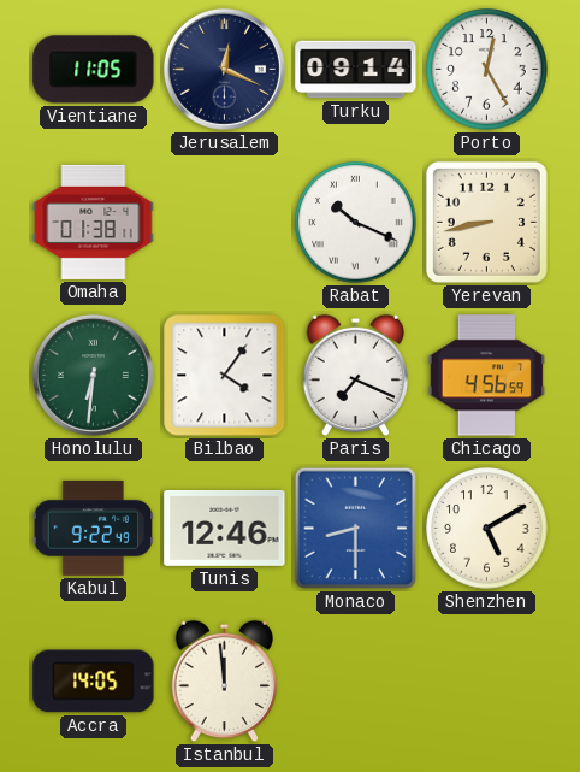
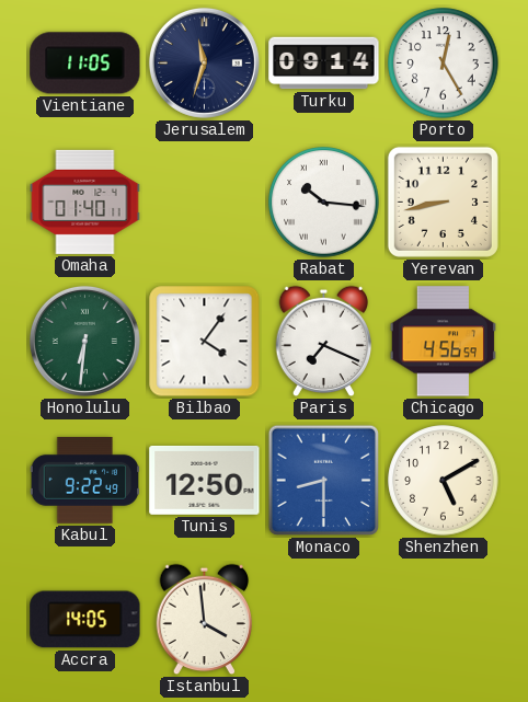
Jerusalem: 12:19 -> 11:33
Omaha: 01:38 -> 01:40
Rabat: 10:19 -> 10:16
Tunis: 12:46 -> 12:50
Istanbul: 11:59 -> 3:59
